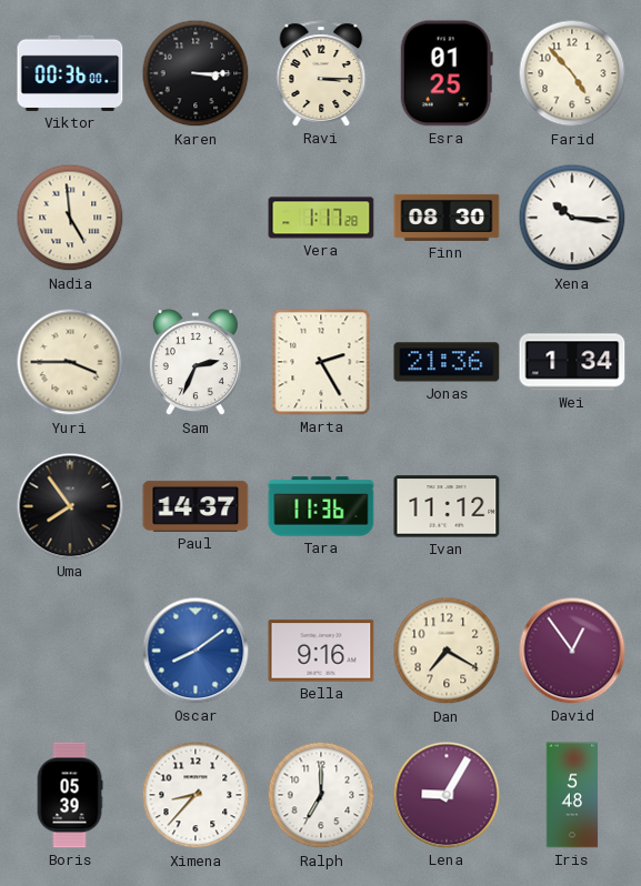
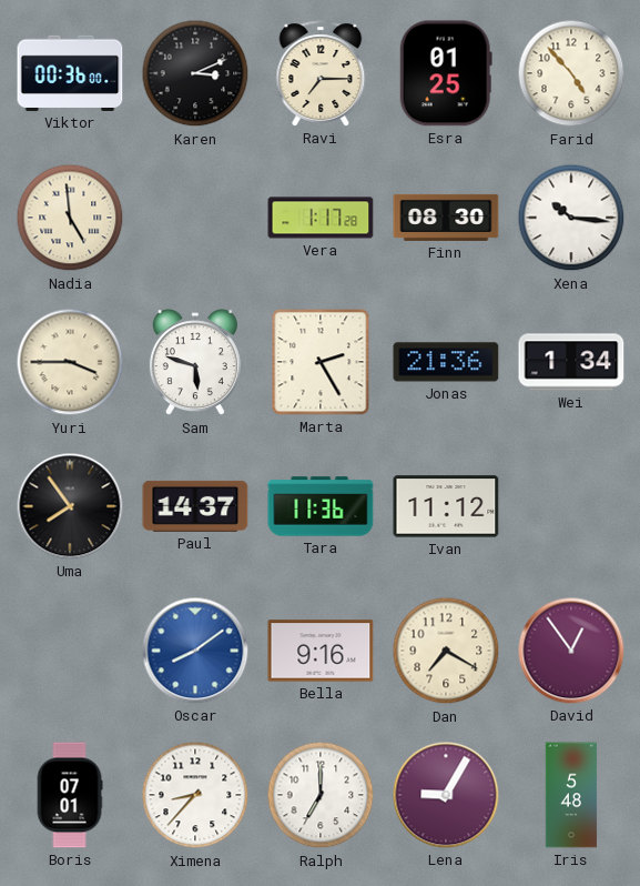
Karen: 3:15 -> 3:11
Ravi: 3:15 -> 7:15
Sam: 2:34 -> 5:48
Boris: 05:39 -> 07:01
